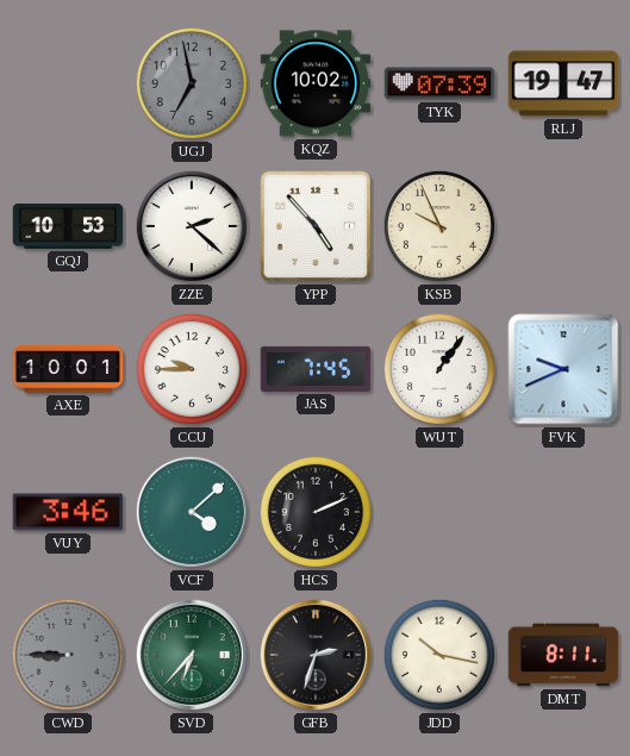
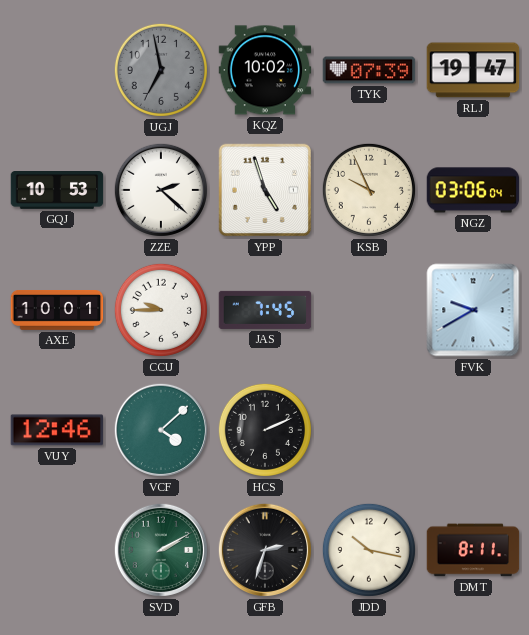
YPP: 4:53 -> 4:57
NGZ: none -> 03:06
WUT: 1:06 -> none
FVK: 9:41 -> 9:40
VUY: 3:46 -> 12:46
CWD: 8:45 -> none
SVD: 6:37 -> 2:10
